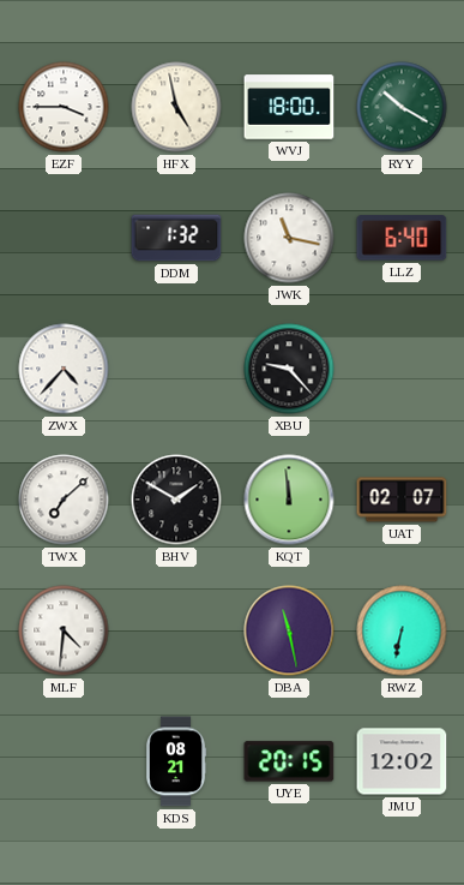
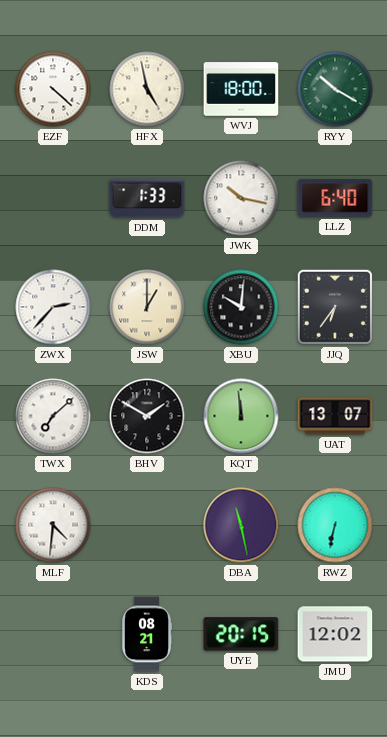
EZF: 3:45 -> 4:22
DDM: 1:32 -> 1:33
JWK: 11:17 -> 10:17
ZWX: 4:37 -> 2:37
JSW: none -> 1:00
XBU: 9:23 -> 10:01
JJQ: none -> 6:36
UAT: 02:07 -> 13:07
